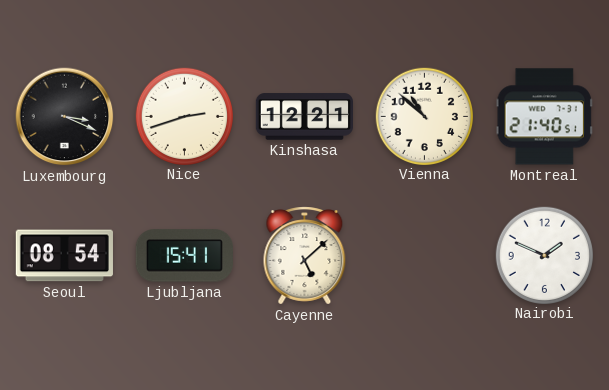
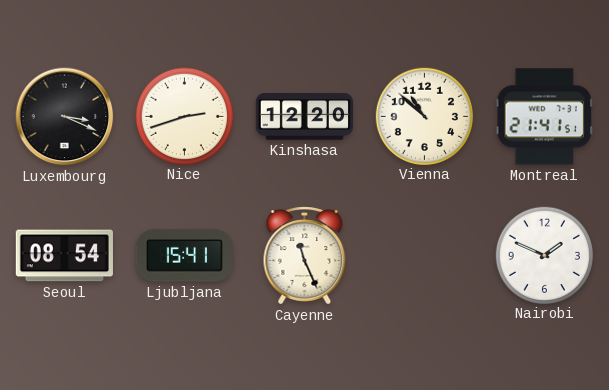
Kinshasa: 12:21 -> 12:20
Montreal: 21:40 -> 21:41
Cayenne: 5:08 -> 11:26
